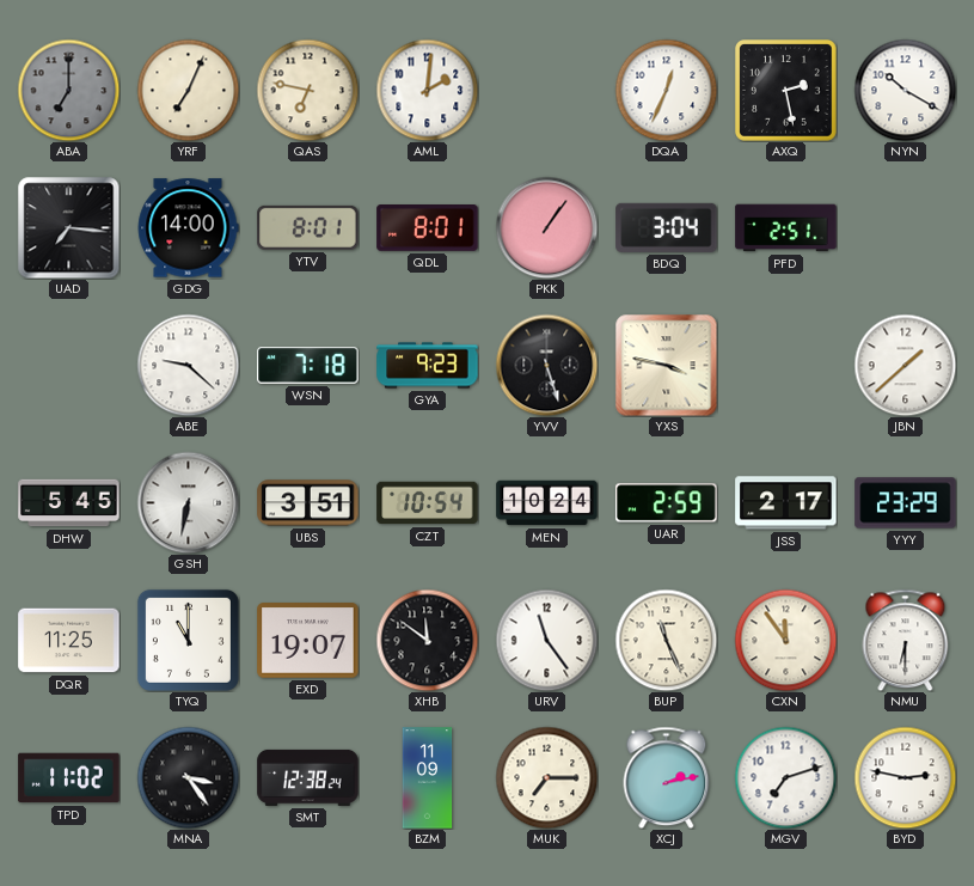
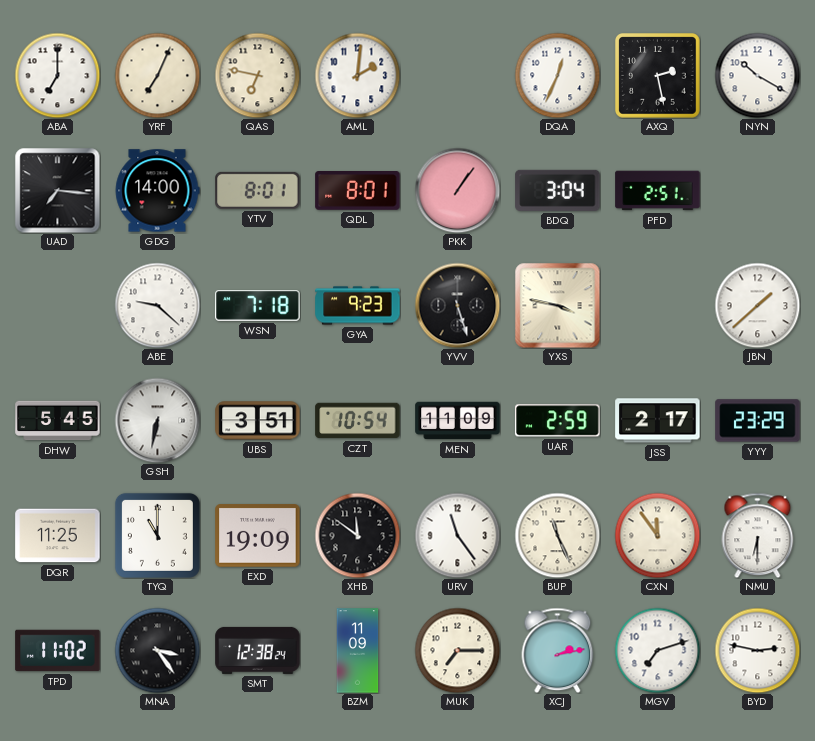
ABA dial: grey -> white
MEN: 10:24 -> 11:09
EXD: 19:07 -> 19:09
